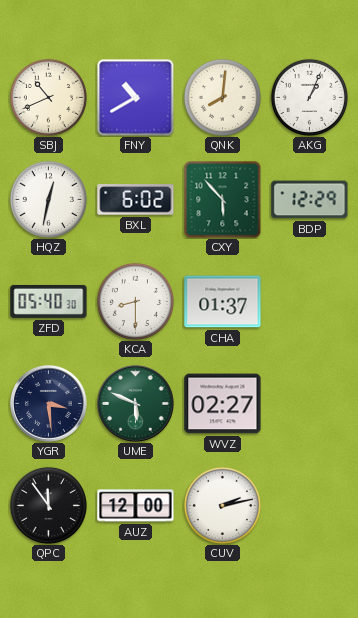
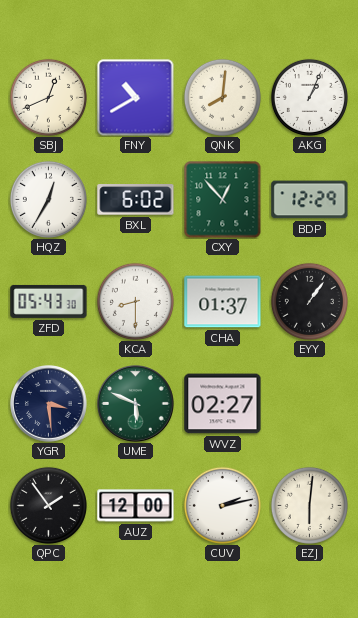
SBJ: 10:41 -> 12:41
HQZ: 12:32 -> 12:35
CXY: 5:53 -> 12:53
ZFD: 05:40 -> 05:43
EYY: none -> 1:06
QPC: 11:54 -> 1:54
EZJ: none -> 6:01
